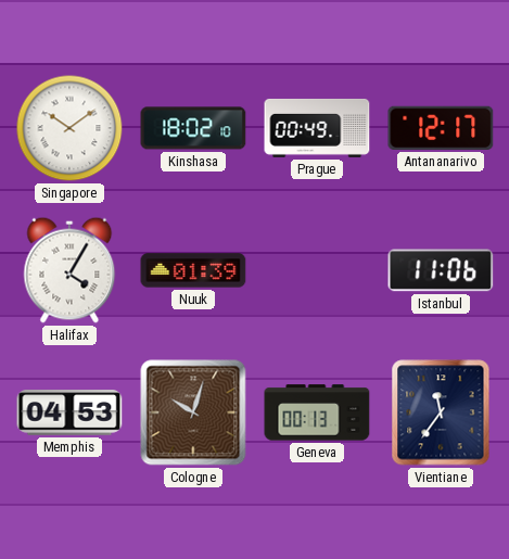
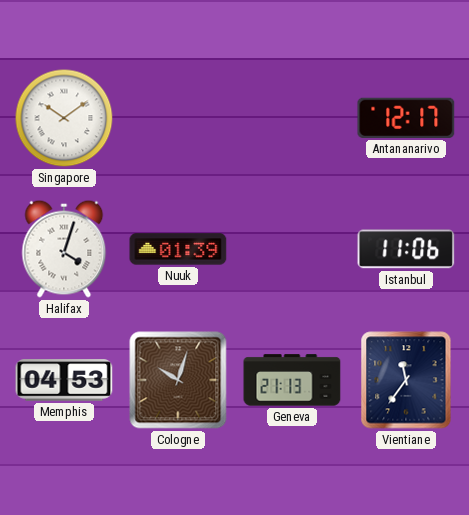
Kinshasa: 18:02 -> none
Prague: 00:49 -> none
Halifax: 4:05 -> 4:03
Geneva: 00:13 -> 21:13
